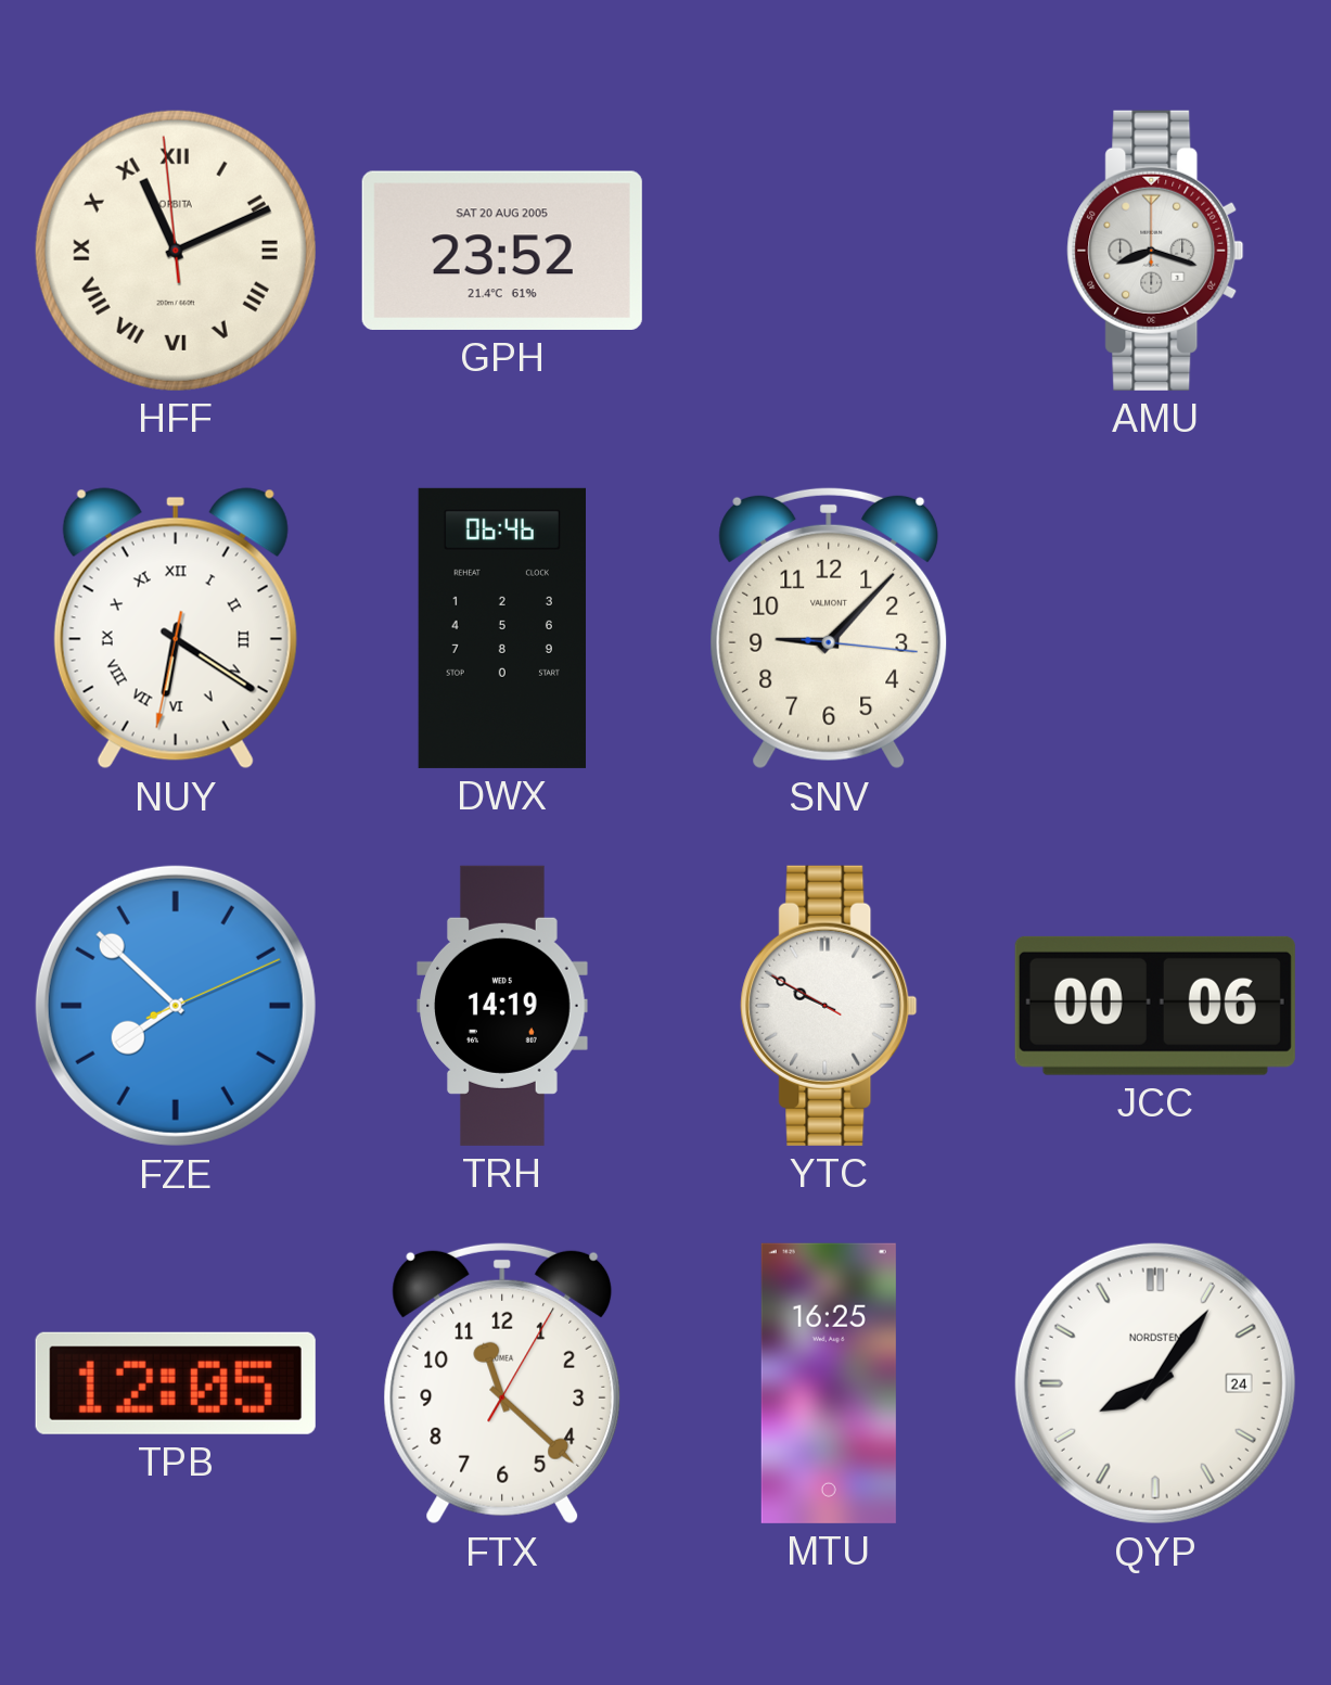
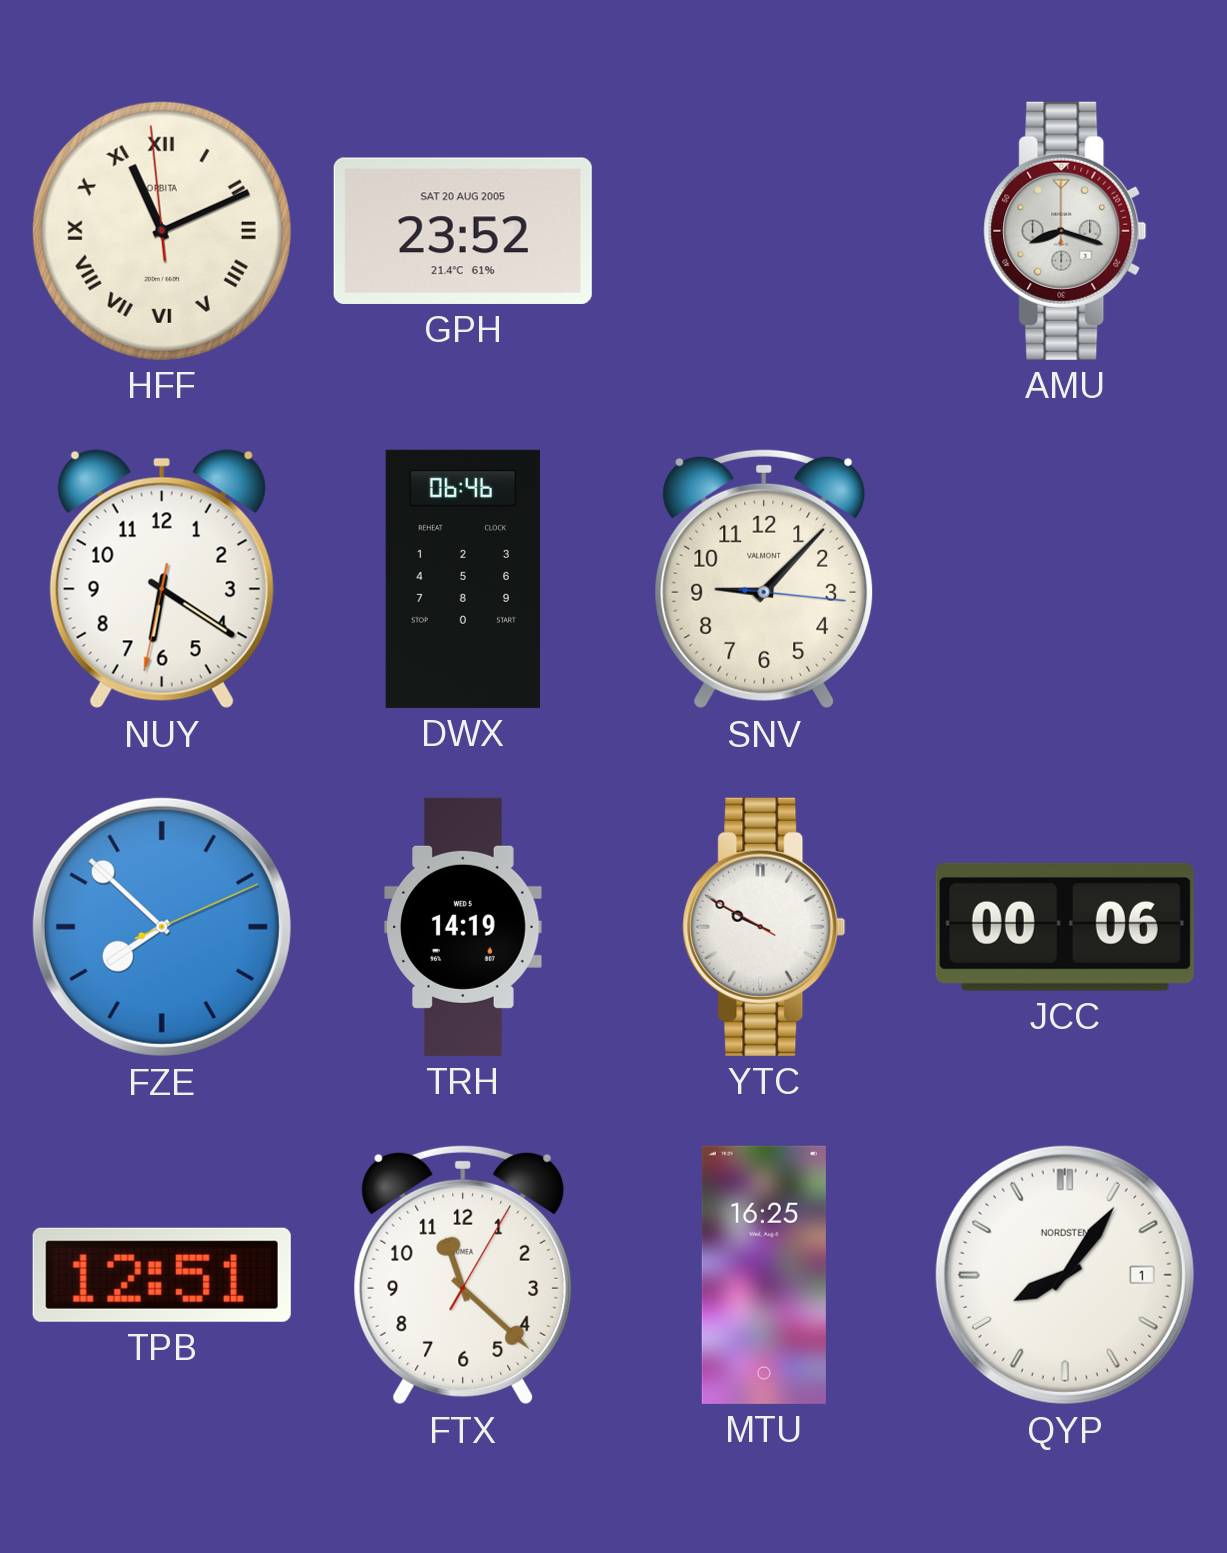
NUY numerals: Roman -> Arabic
TPB: 12:05 -> 12:51
QYP date: 24 -> 1
